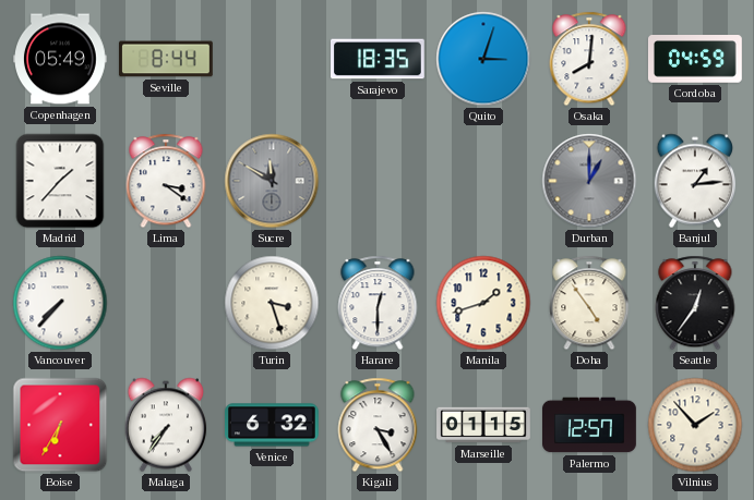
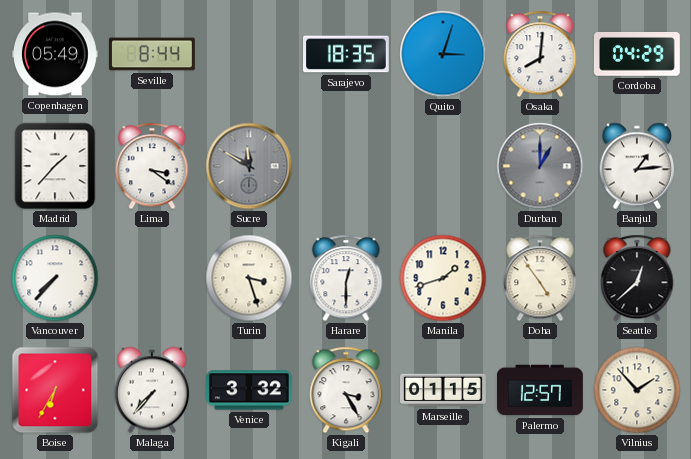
Cordoba: 04:59 -> 04:29
Seattle: 12:36 -> 12:38
Malaga: 7:36 -> 7:37
Venice: 6:32 -> 3:32
